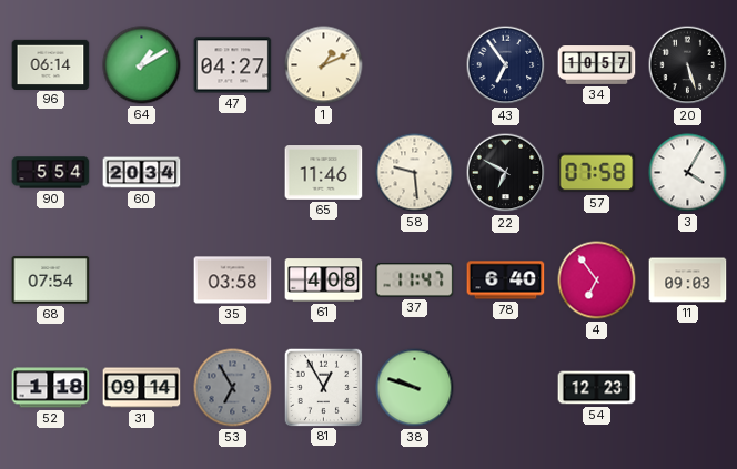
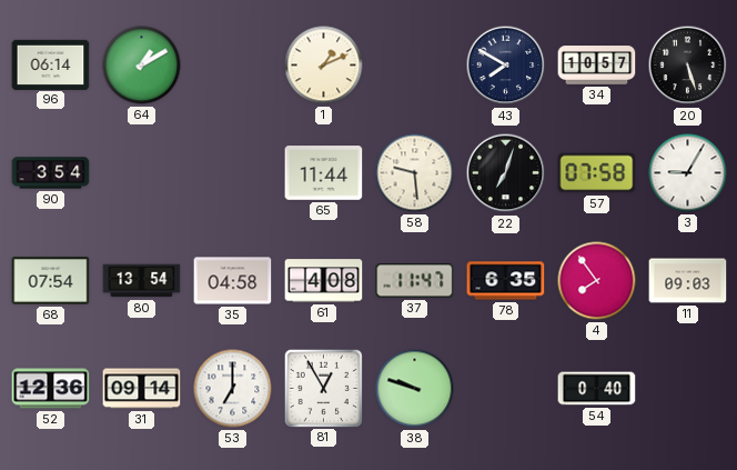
47: 04:27 -> none
43: 6:54 -> 7:50
90: 5:54 -> 3:54
60: 20:34 -> none
65: 11:46 -> 11:44
22: 6:50 -> 7:03
3: 4:05 -> 9:05
80: none -> 13:54
35: 03:58 -> 04:58
78: 6:40 -> 6:35
4: 6:54 -> 7:54
52: 1:18 -> 12:36
53: 6:55 -> 7:00
53 dial: grey -> white
54: 12:23 -> 0:40
